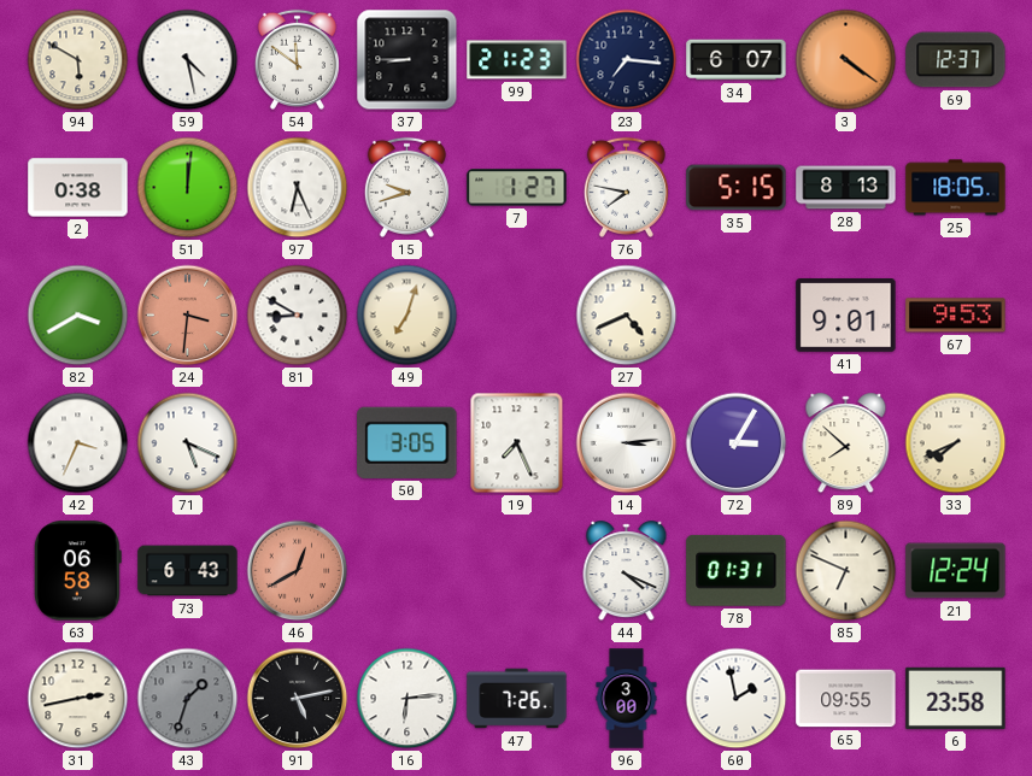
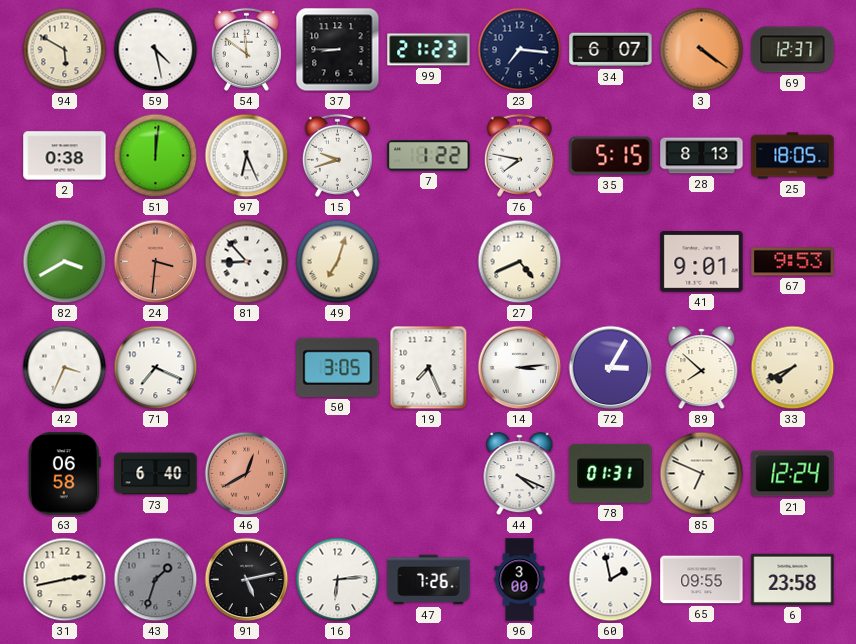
7: 1:27 -> 1:22
81: 8:50 -> 8:53
71: 5:19 -> 7:19
73: 6:43 -> 6:40
